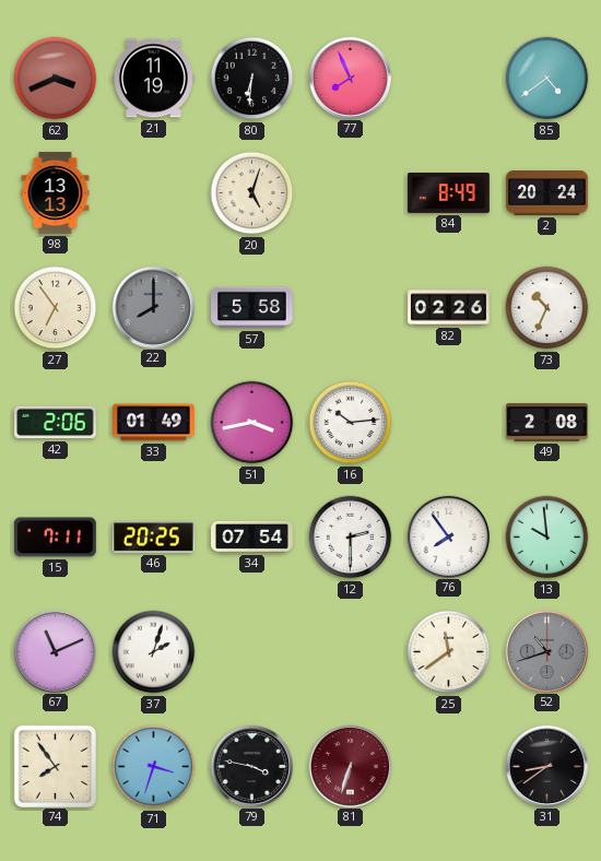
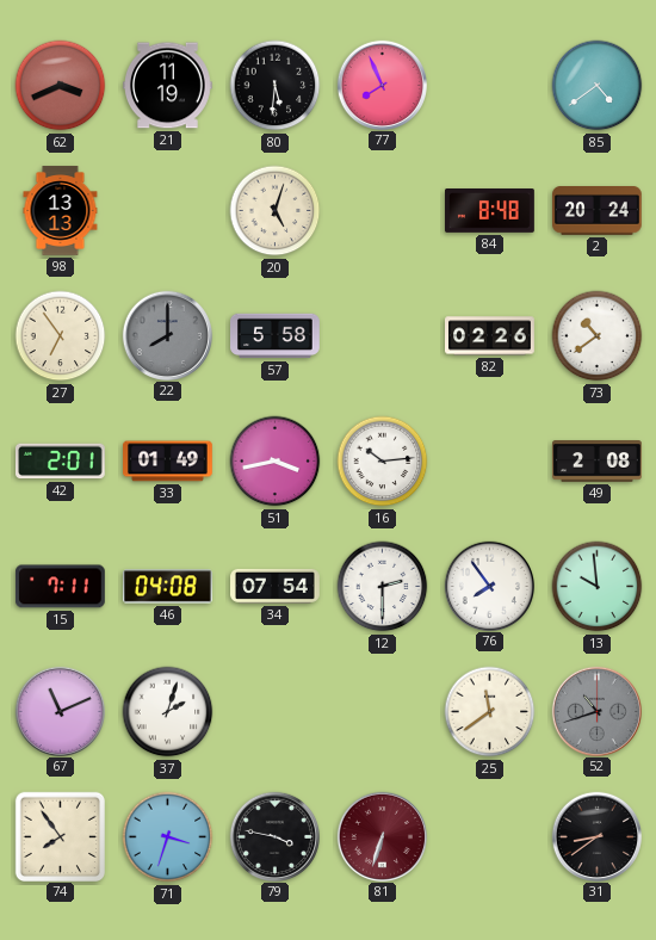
80: 6:31 -> 5:31
84: 8:49 -> 8:48
73: 10:34 -> 10:39
42: 2:06 -> 2:01
46: 20:25 -> 04:08
